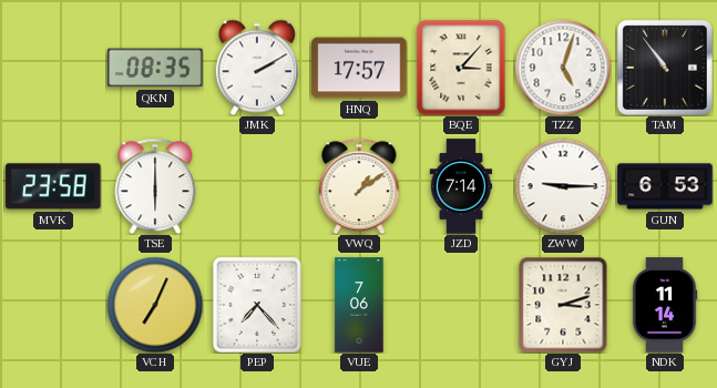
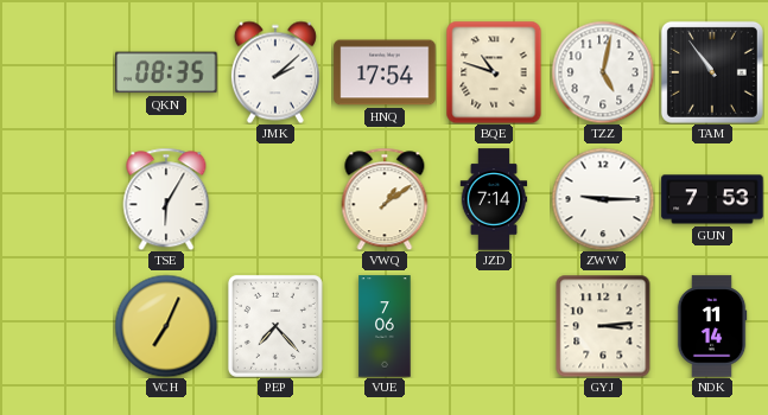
JMK: 2:10 -> 2:08
HNQ: 17:57 -> 17:54
BQE: 3:07 -> 10:48
TZZ: 5:03 -> 5:02
MVK: 23:58 -> none
TSE: 6:00 -> 6:05
GUN: 6:53 -> 7:53
GYJ: 3:12 -> 3:14
